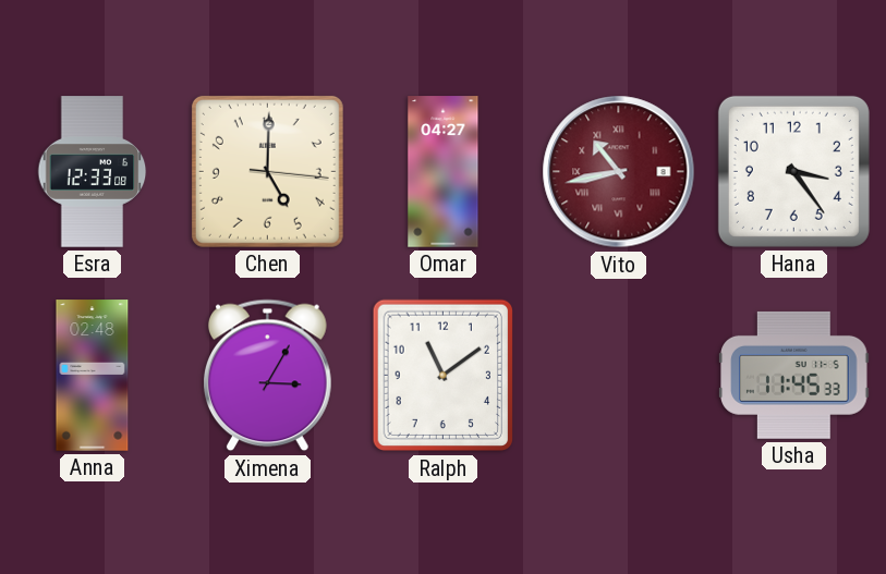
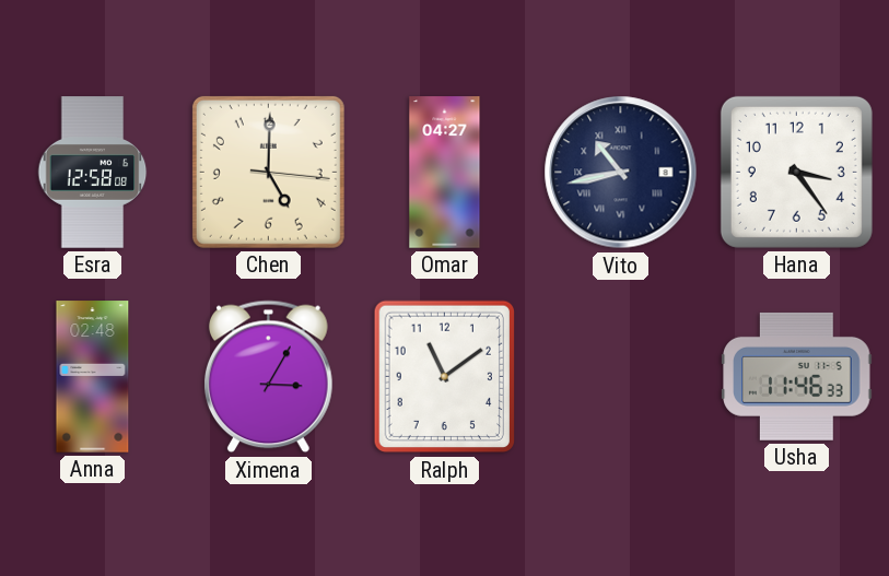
Esra: 12:33 -> 12:58
Vito dial: burgundy -> navy
Usha: 11:45 -> 11:46
